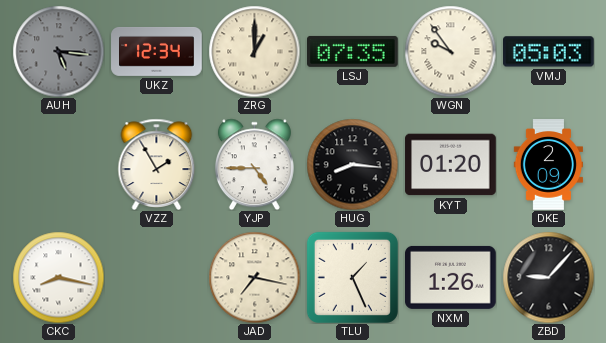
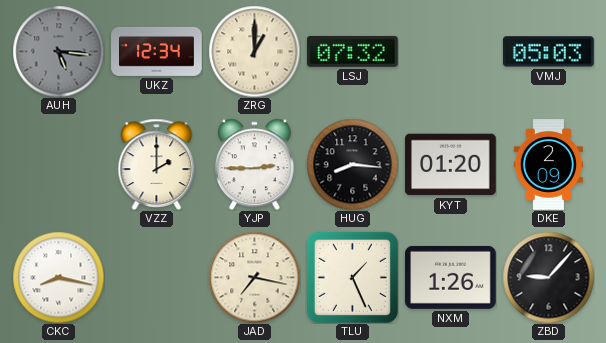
LSJ: 07:35 -> 07:32
WGN: 9:54 -> none
VZZ: 1:55 -> 2:00
YJP: 4:45 -> 2:45
